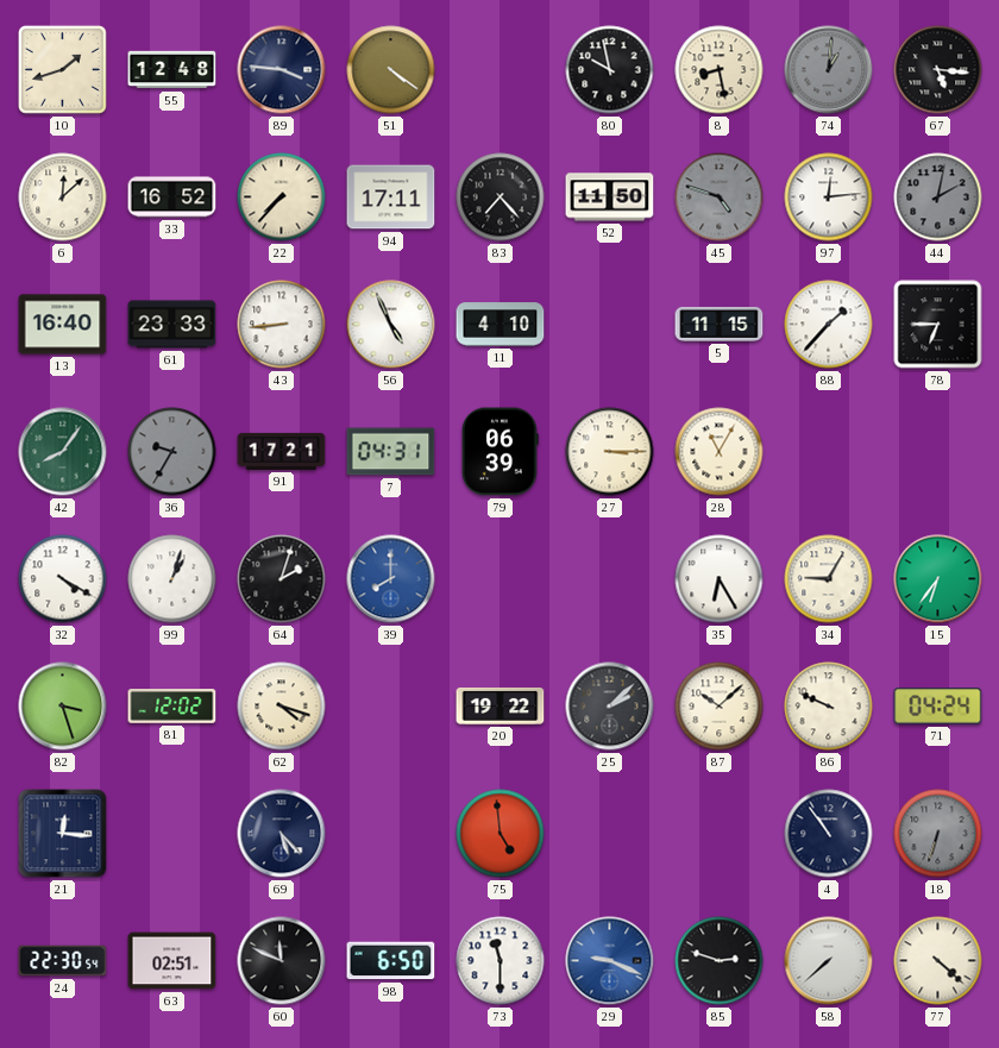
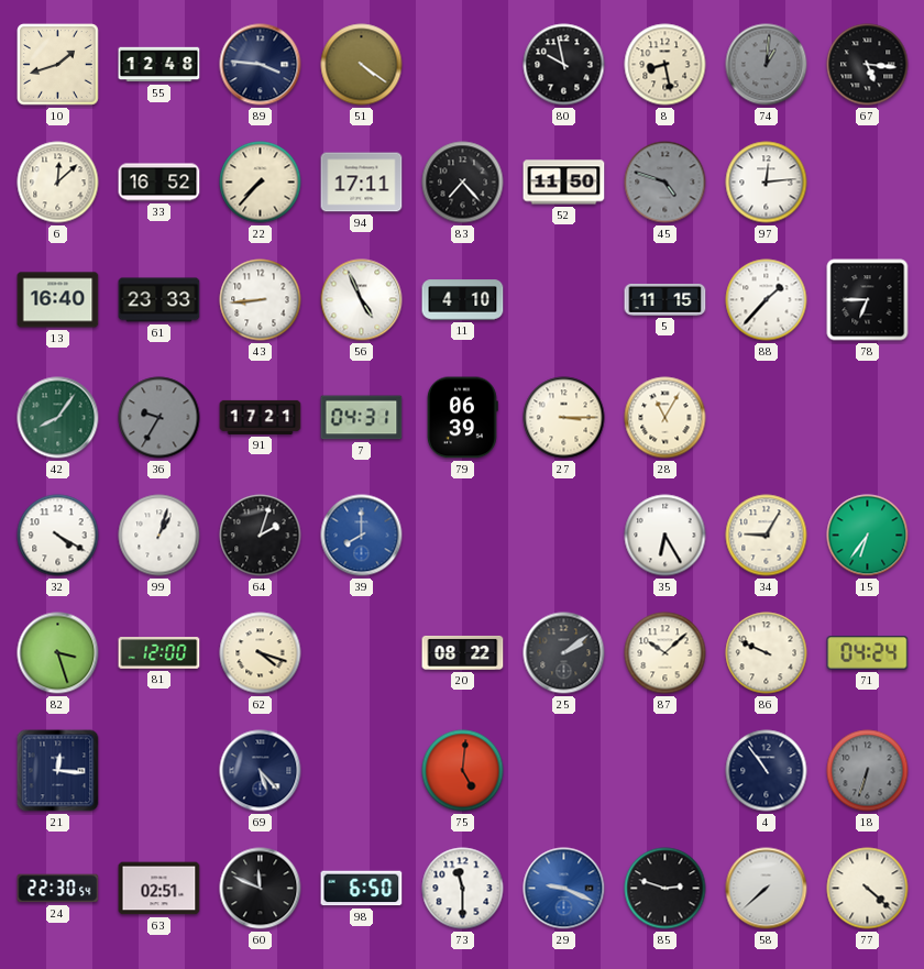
44: 2:02 -> none
81: 12:02 -> 12:00
20: 19:22 -> 08:22
25: 2:08 -> 2:09
75: 4:59 -> 5:01
